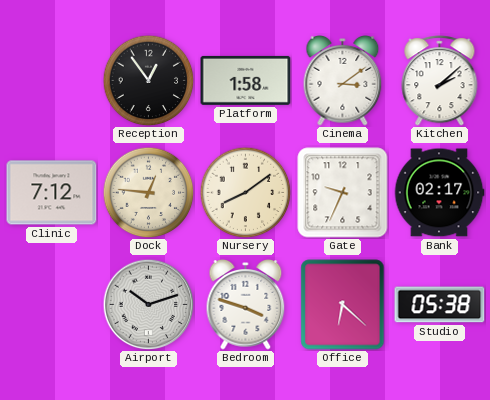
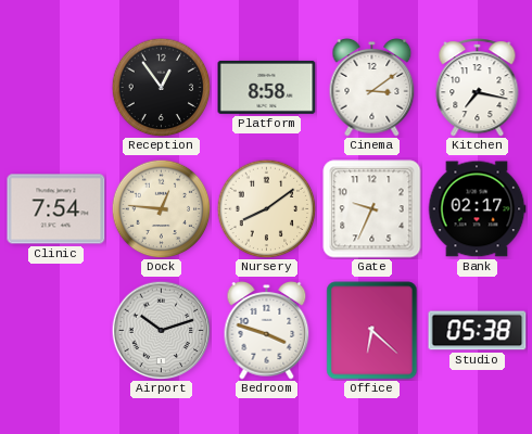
Platform: 1:58 -> 8:58
Kitchen: 2:08 -> 7:17
Clinic: 7:12 -> 7:54
